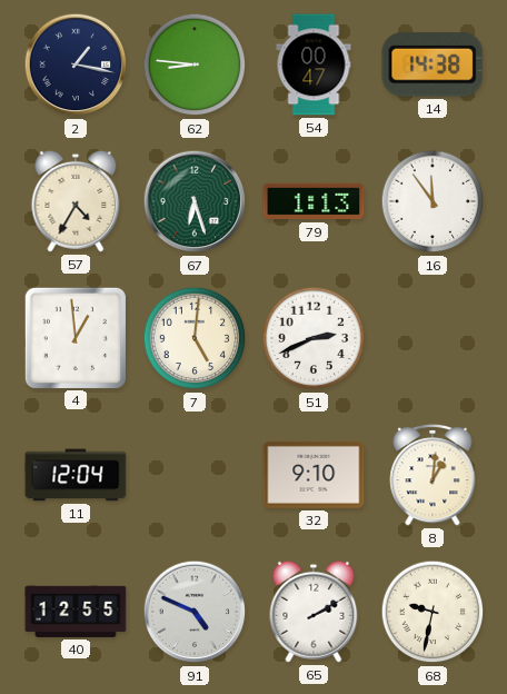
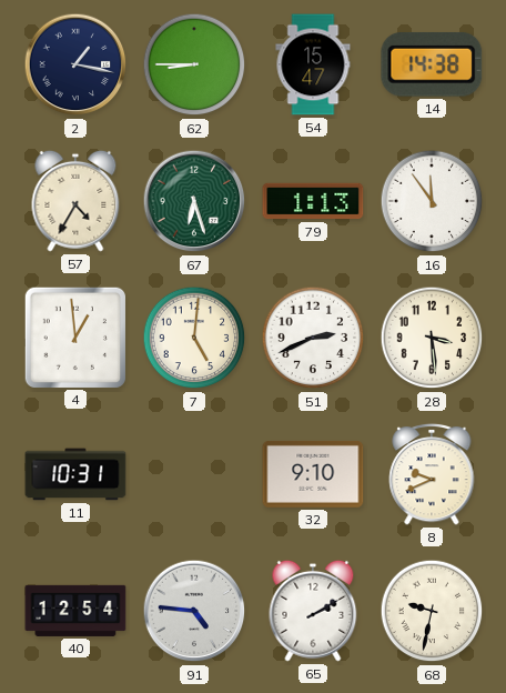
62: 8:46 -> 8:45
54: 00:47 -> 15:47
28: none -> 3:29
11: 12:04 -> 10:31
8: 1:01 -> 9:41
40: 12:55 -> 12:54
91: 4:49 -> 4:46
